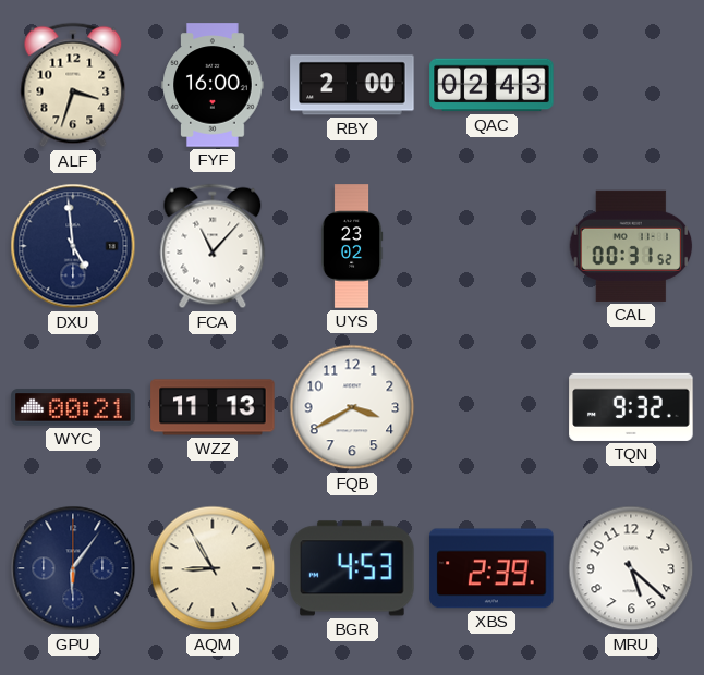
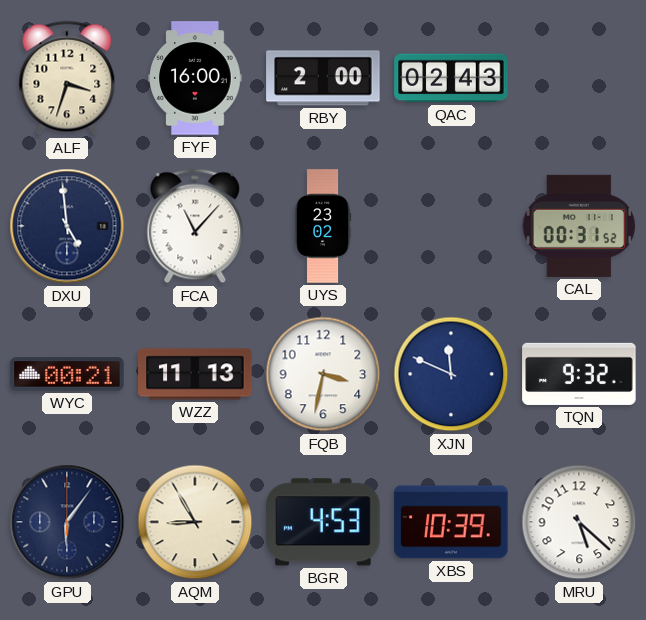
FQB: 3:40 -> 3:32
XJN: none -> 11:49
XBS: 2:39 -> 10:39
